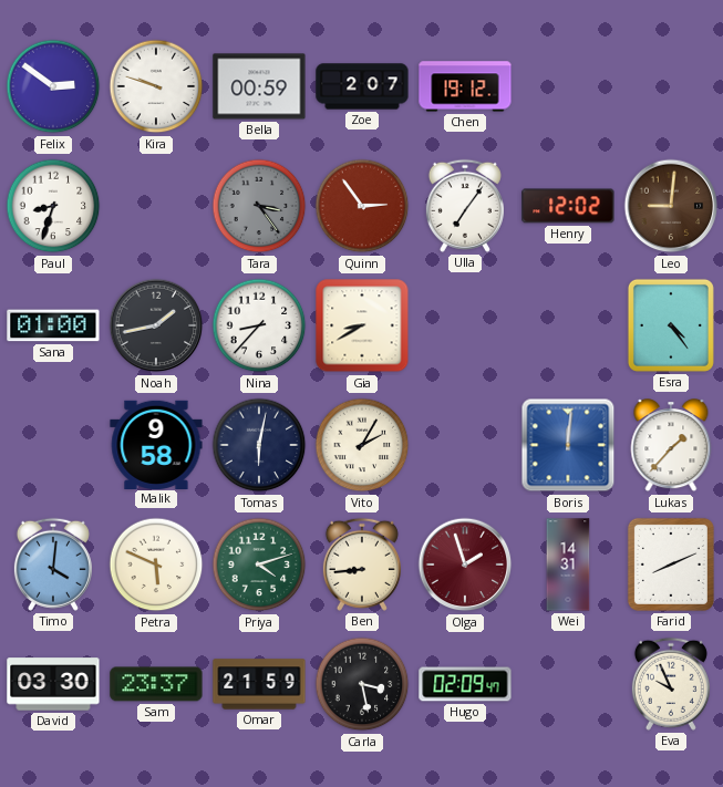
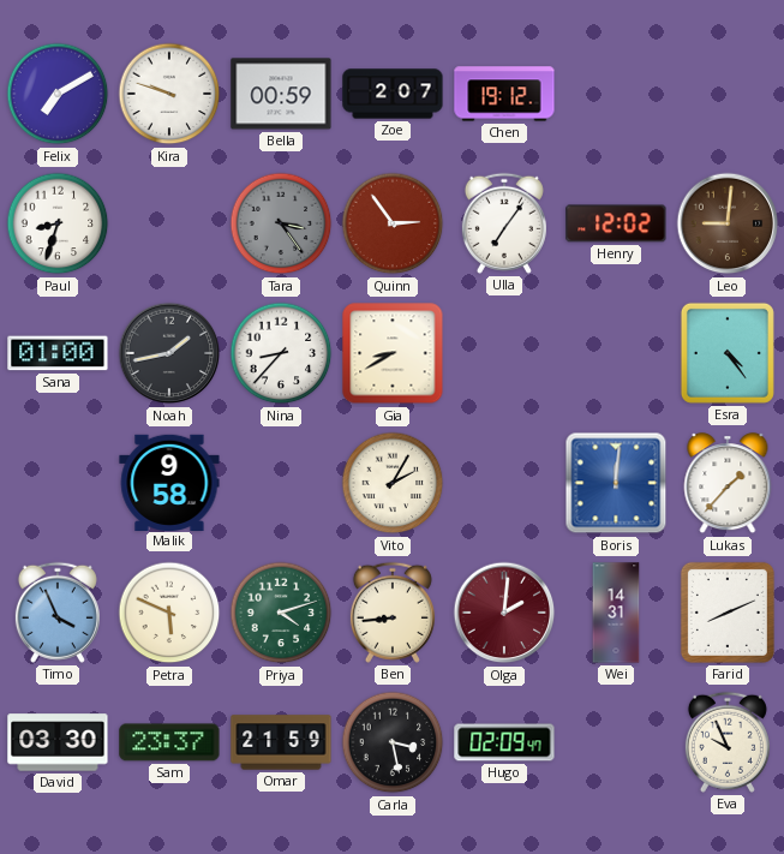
Felix: 2:51 -> 7:10
Tomas: 6:02 -> none
Timo: 4:01 -> 3:56
Olga: 1:57 -> 2:01
